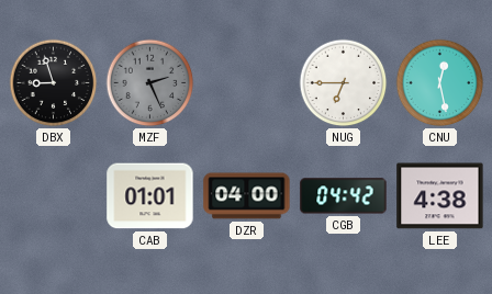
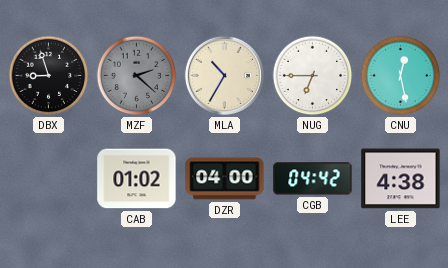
MZF: 2:26 -> 2:22
MLA: none -> 10:35
CAB: 01:01 -> 01:02
